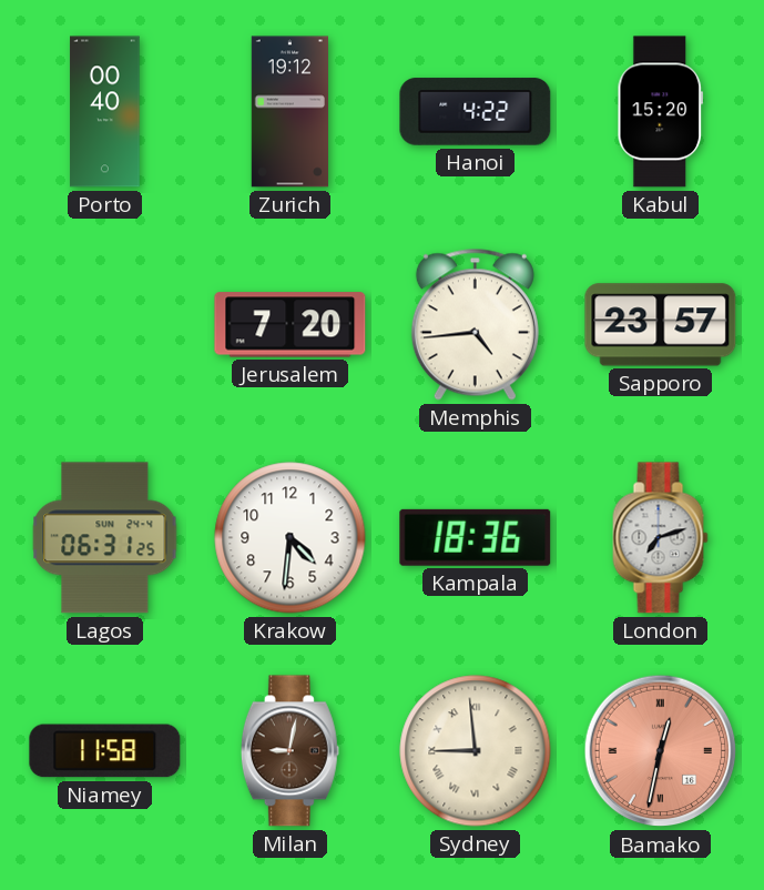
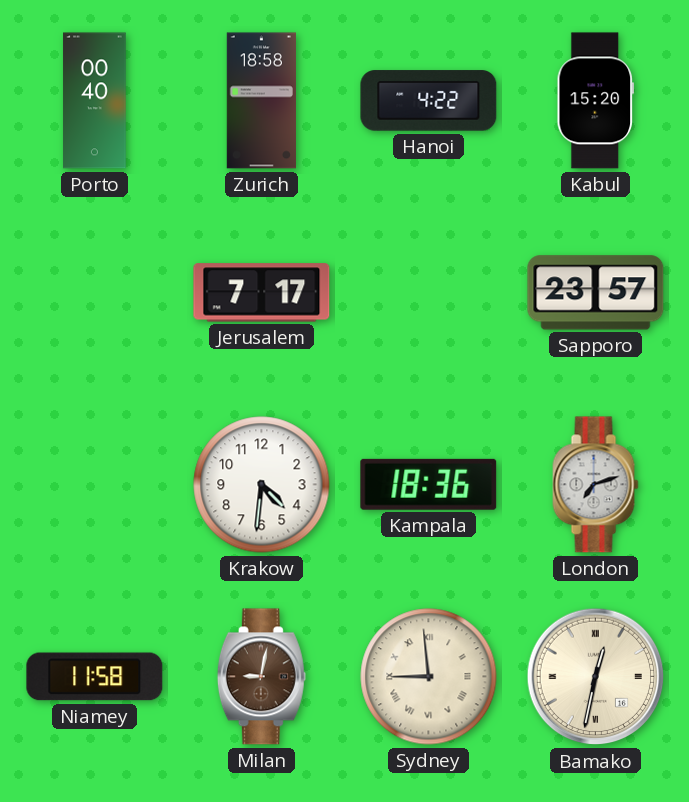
Zurich: 19:12 -> 18:58
Jerusalem: 7:20 -> 7:17
Memphis: 4:44 -> none
Lagos: 06:31 -> none
Bamako dial: salmon -> cream
